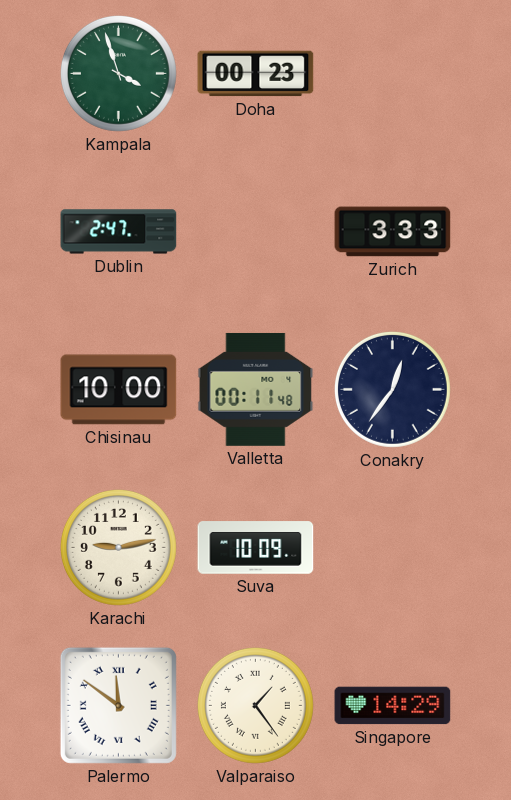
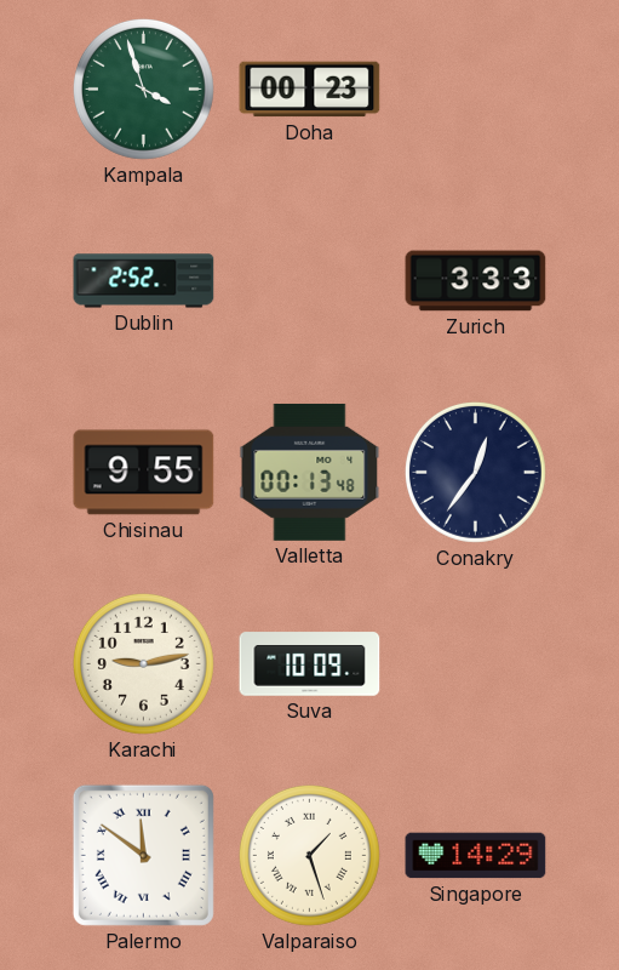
Dublin: 2:47 -> 2:52
Chisinau: 10:00 -> 9:55
Valletta: 00:11 -> 00:13
Valparaiso: 1:24 -> 1:27
